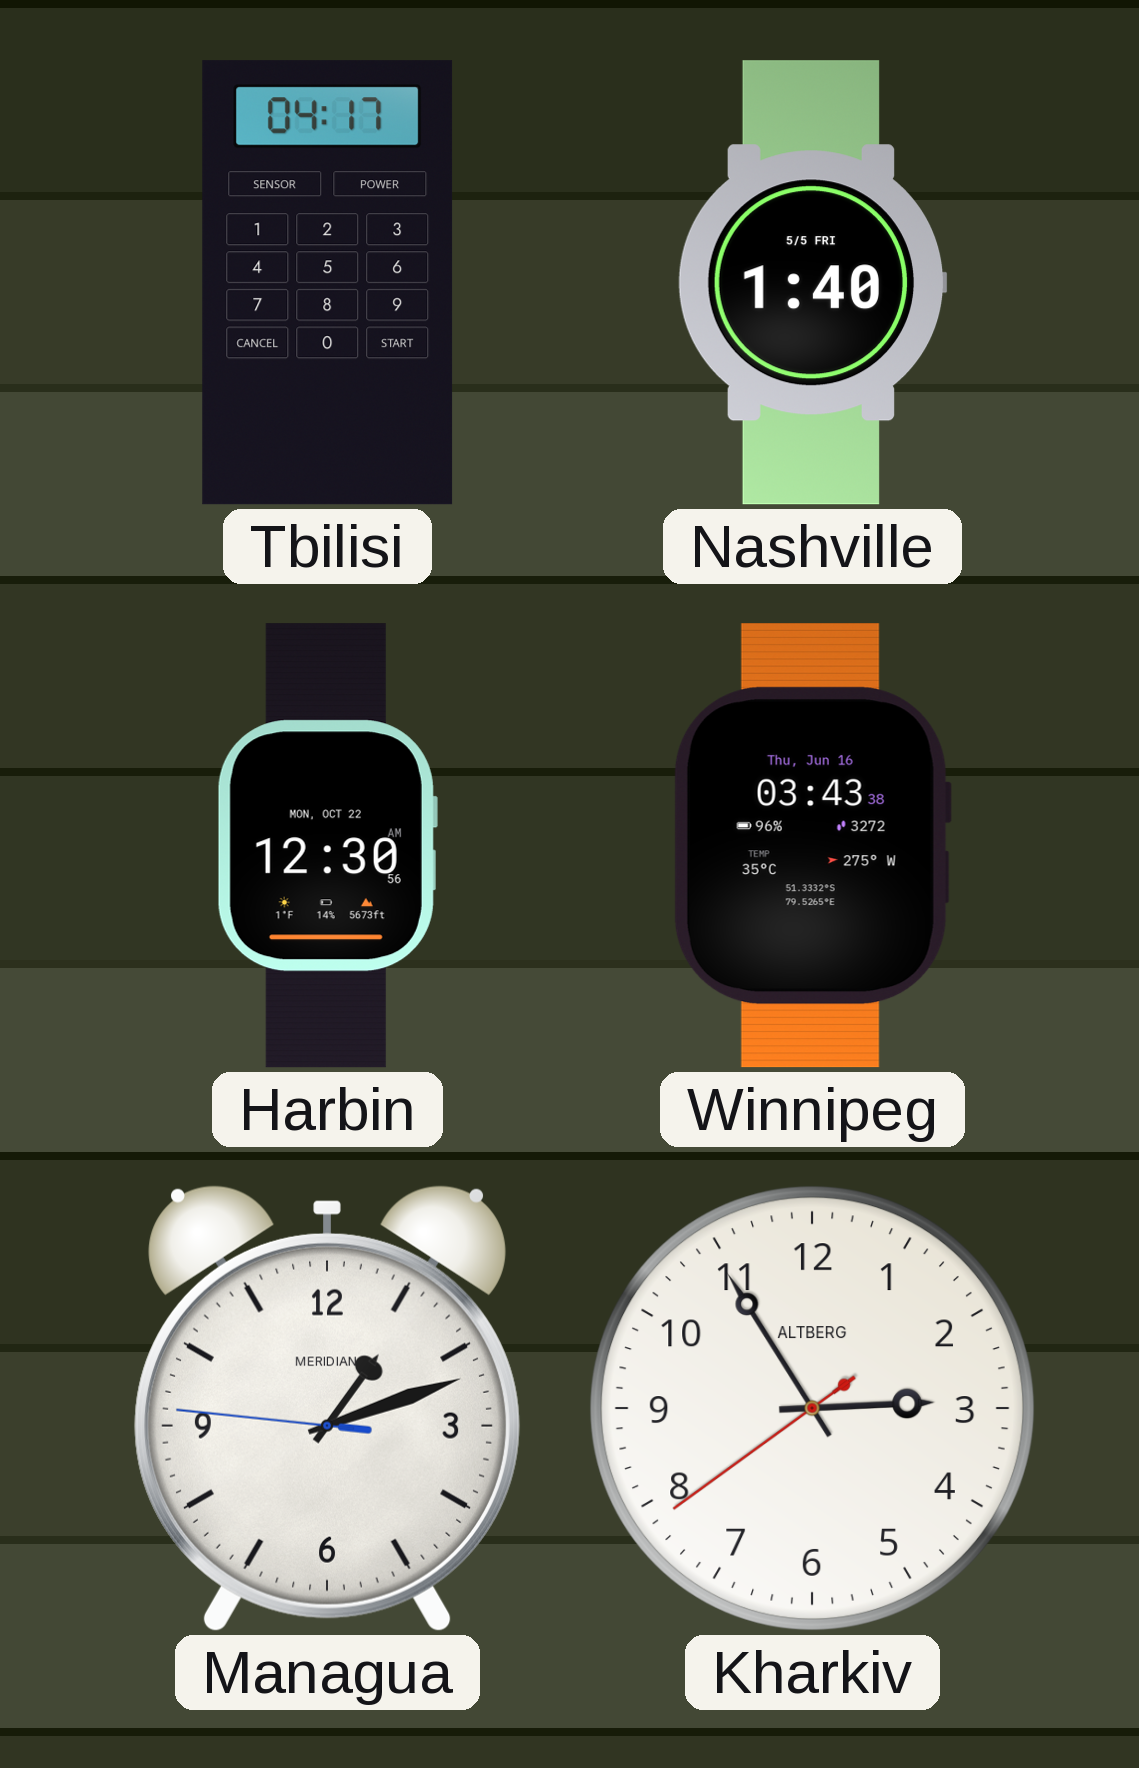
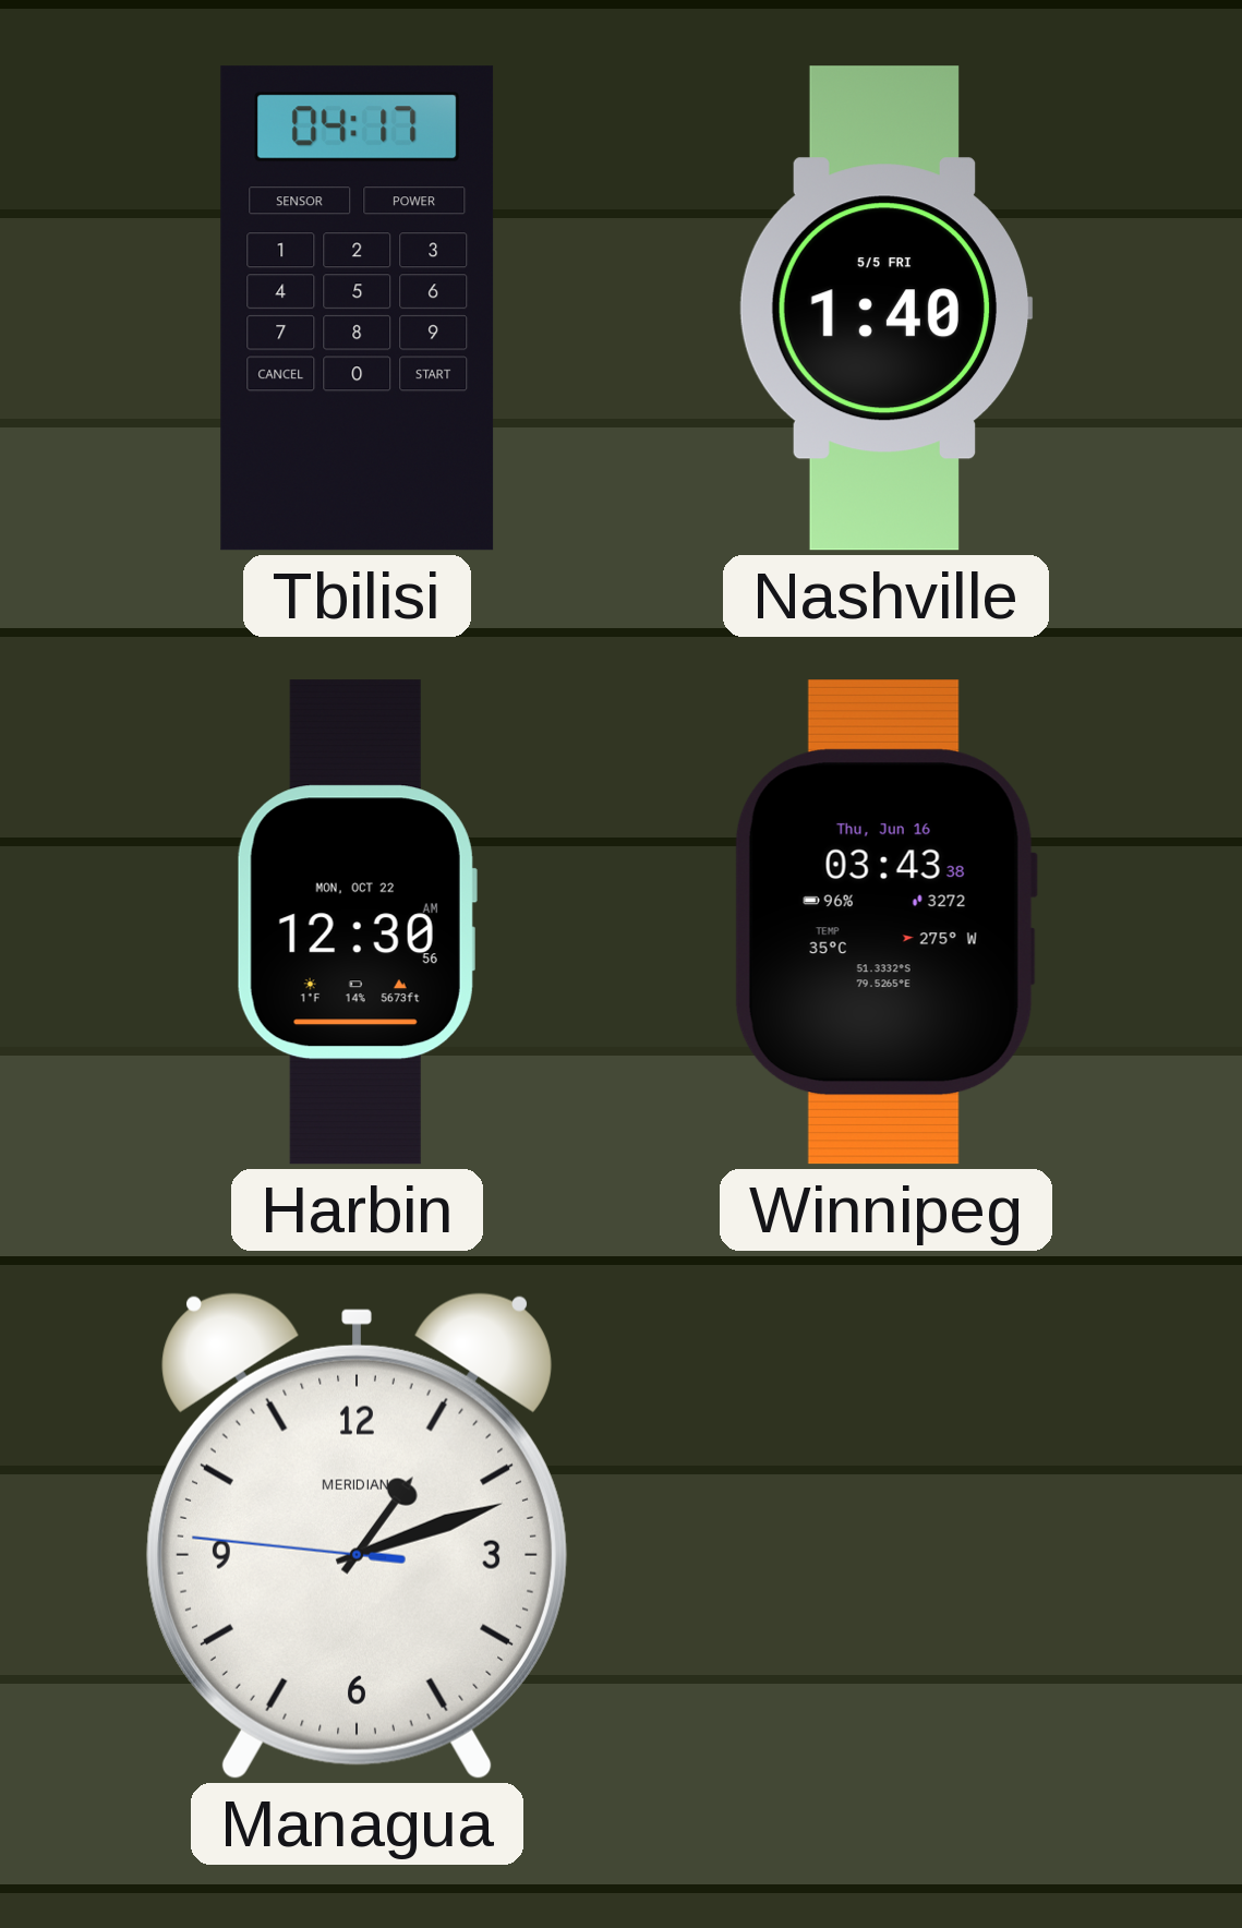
Kharkiv: 2:54 -> none
